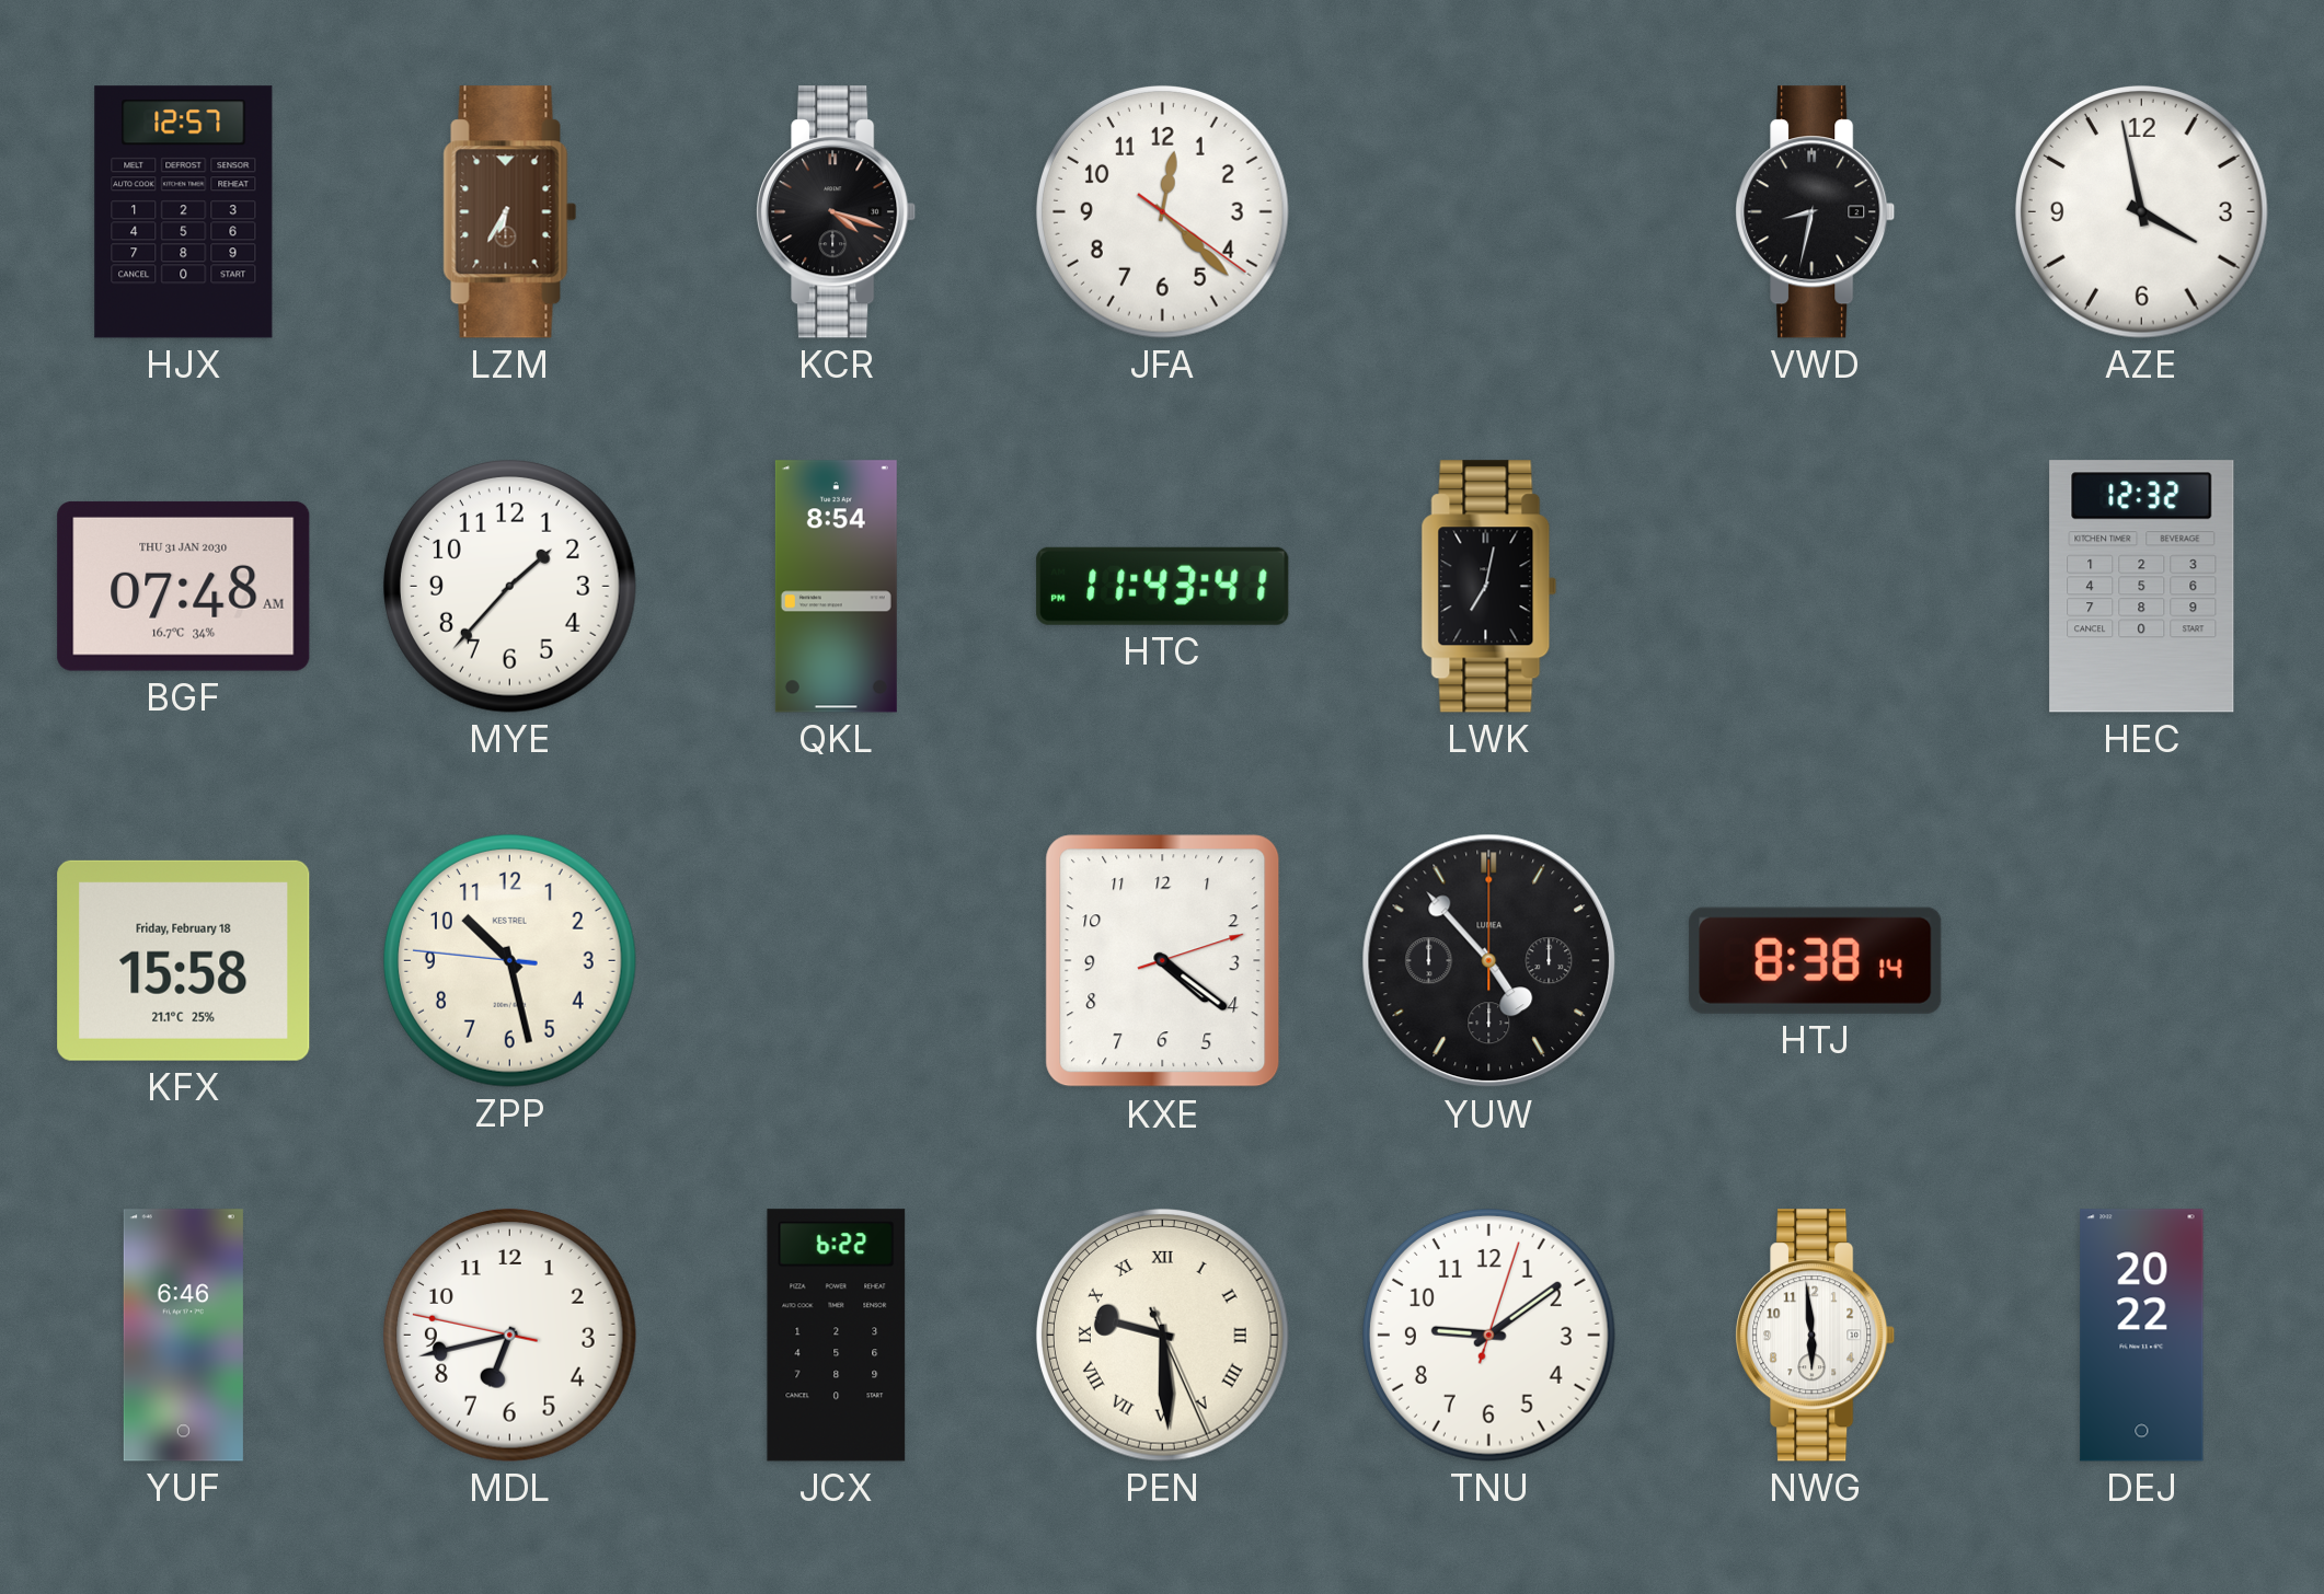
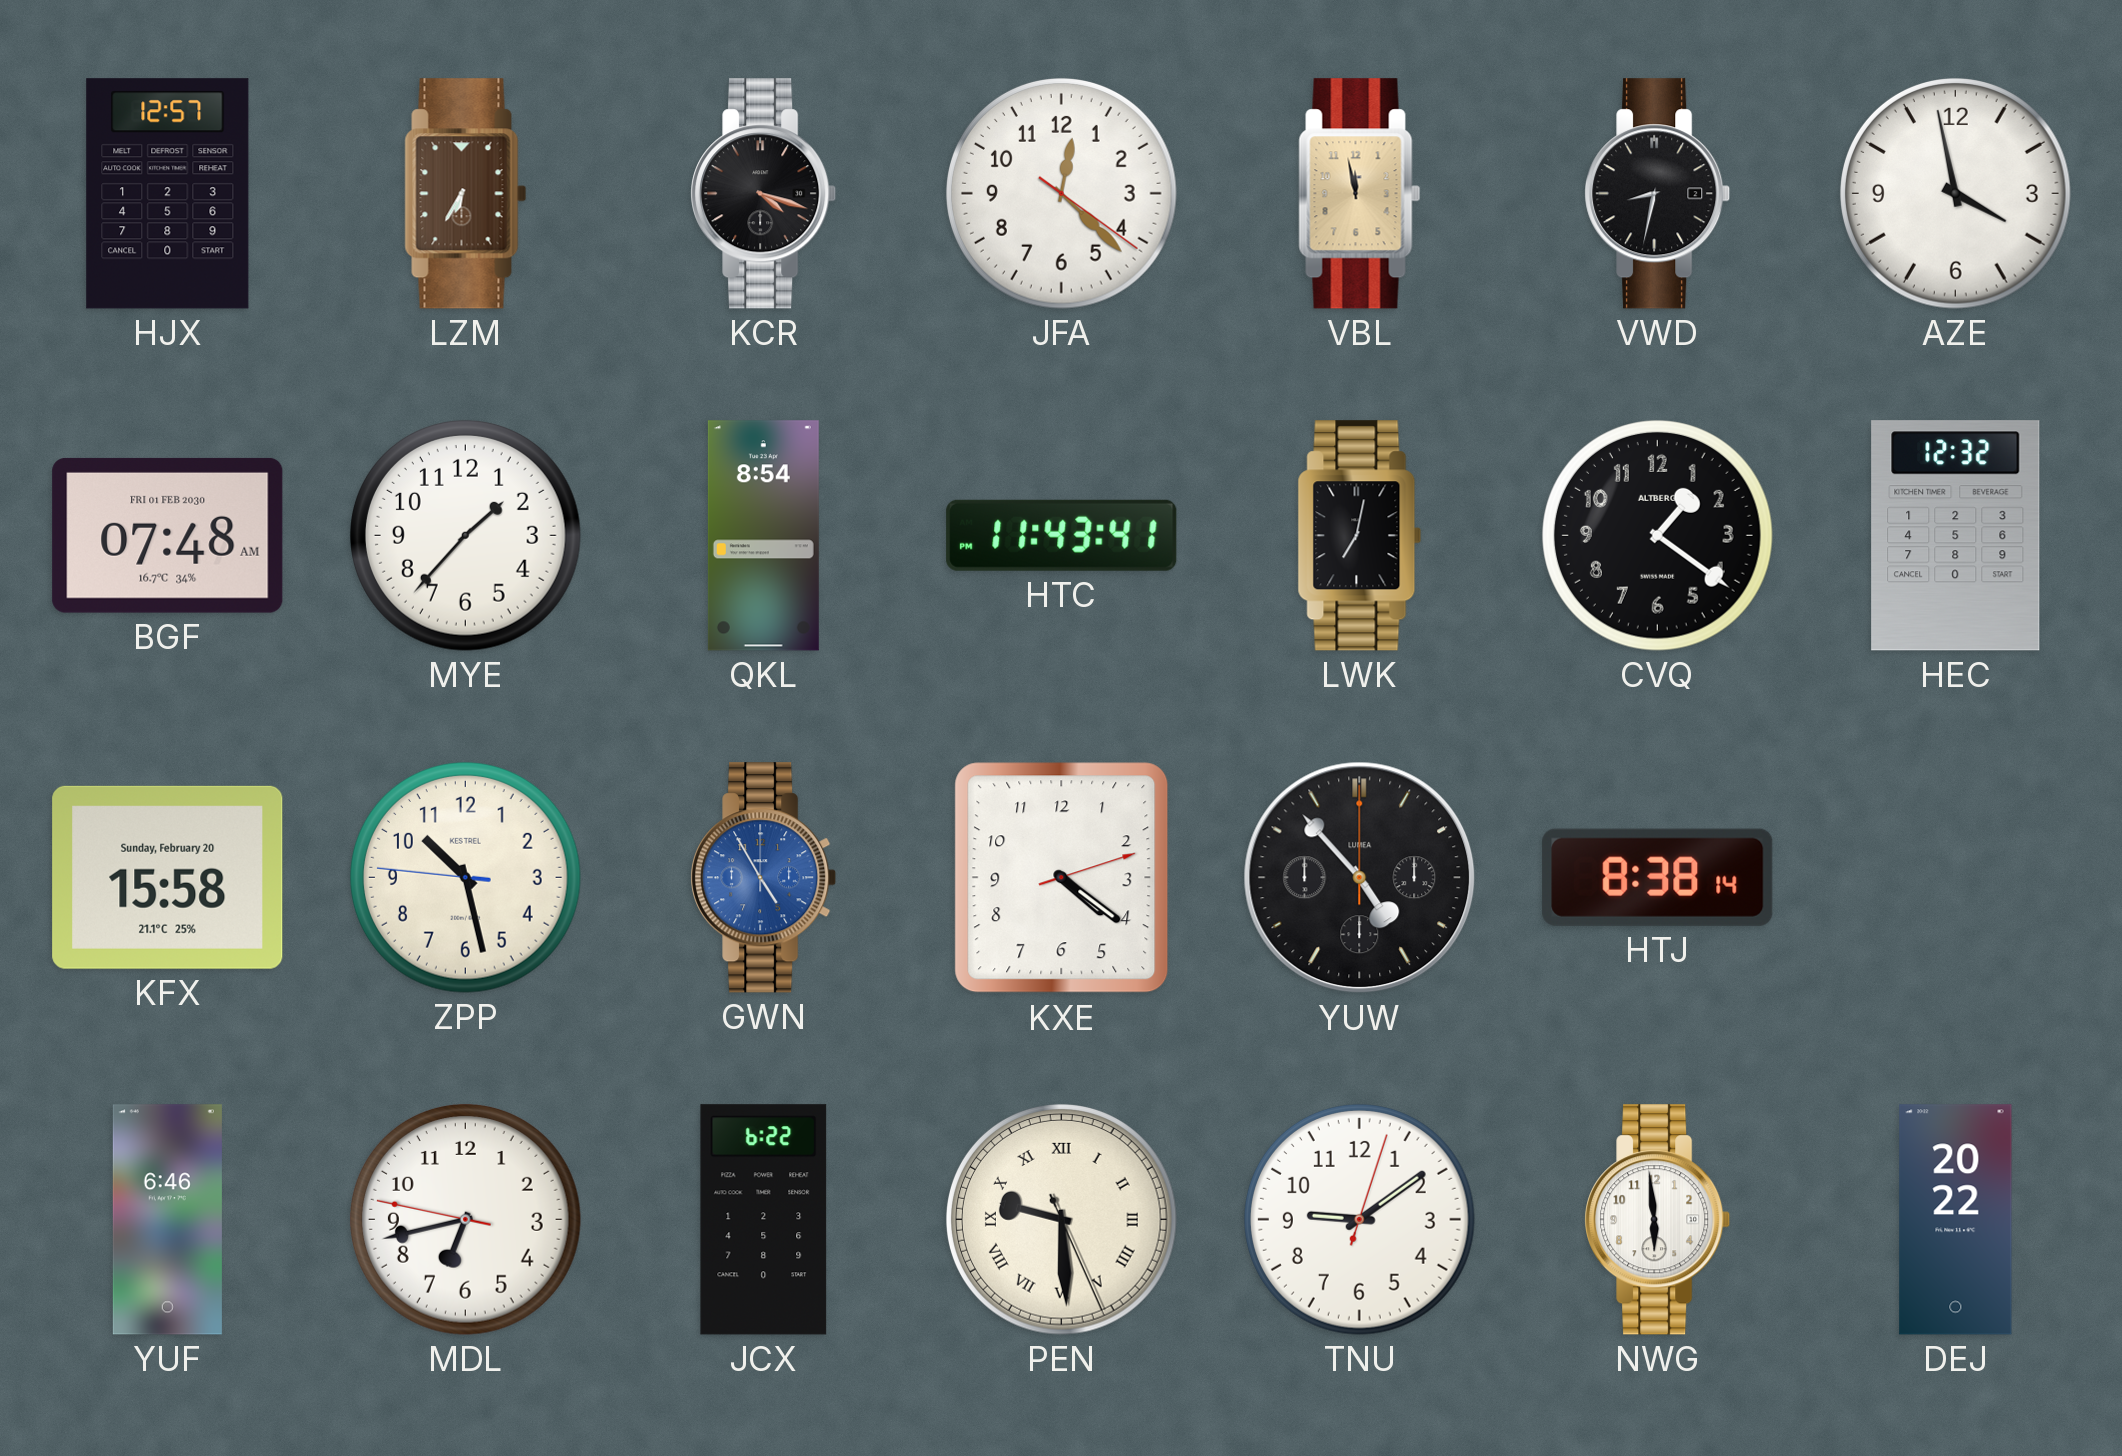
VBL: none -> 11:58
BGF date: THU 31 JAN 2030 -> FRI 01 FEB 2030
CVQ: none -> 1:21
KFX date: Friday, February 18 -> Sunday, February 20
GWN: none -> 4:55
